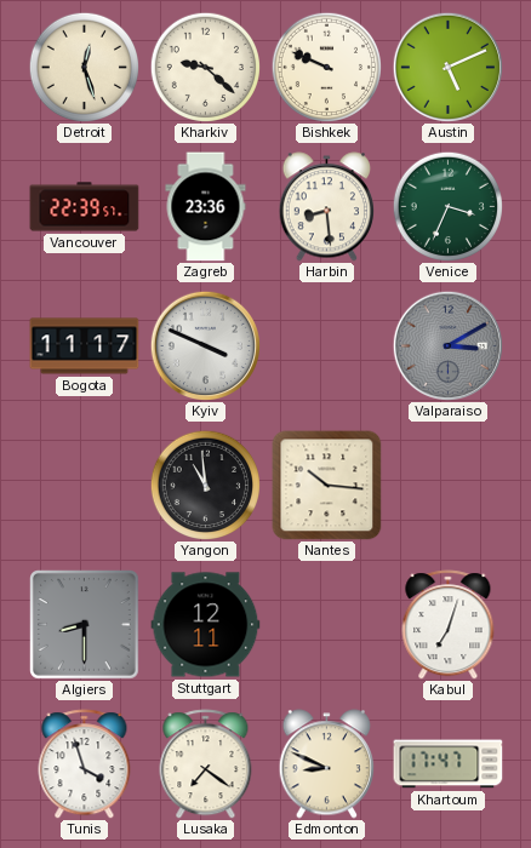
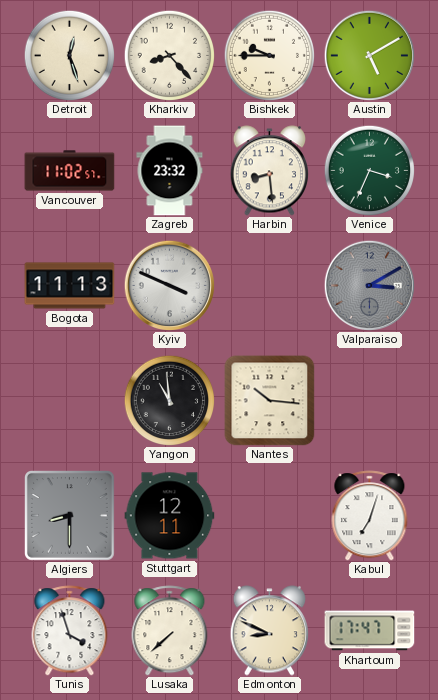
Kharkiv: 9:22 -> 8:23
Bishkek: 9:49 -> 9:45
Austin: 5:11 -> 5:10
Vancouver: 22:39 -> 11:02
Zagreb: 23:36 -> 23:32
Bogota: 11:17 -> 11:13
Lusaka: 7:21 -> 7:38
